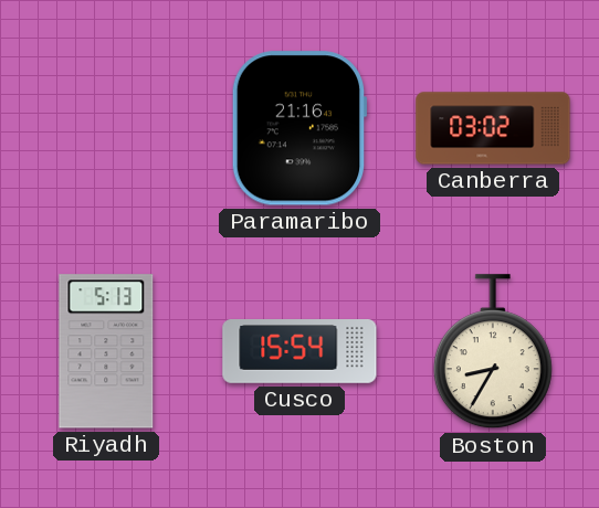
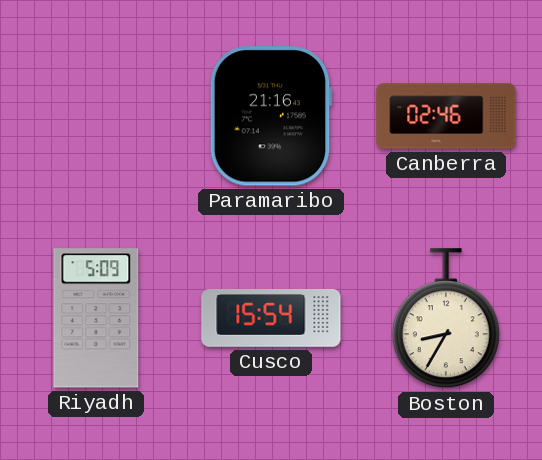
Canberra: 03:02 -> 02:46
Riyadh: 5:13 -> 5:09
